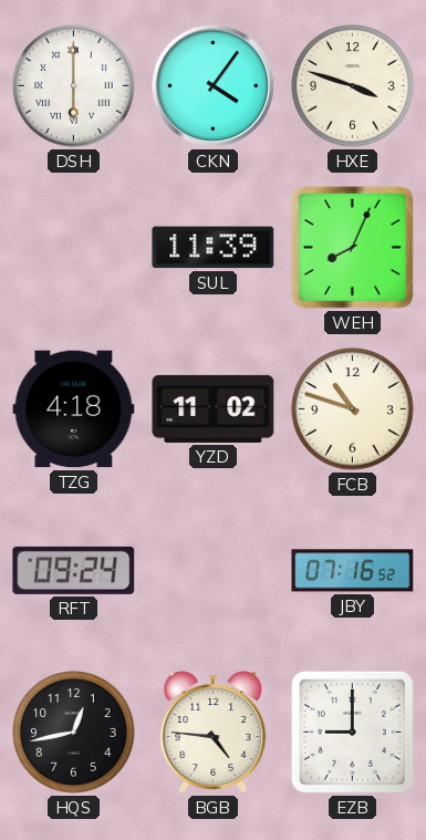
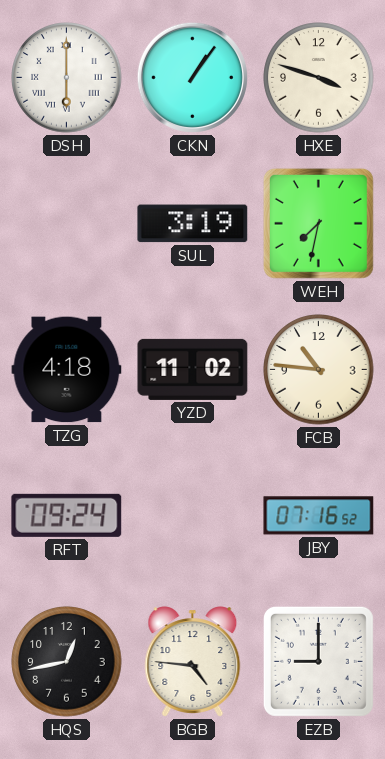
CKN: 4:06 -> 1:06
SUL: 11:39 -> 3:19
WEH: 8:04 -> 7:32
FCB: 10:48 -> 10:46
